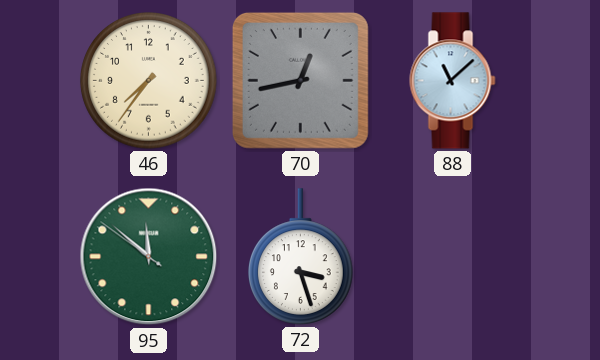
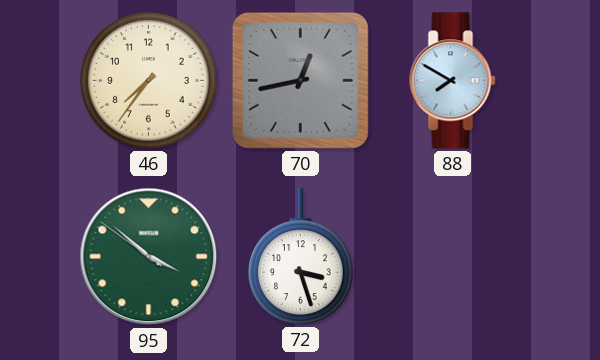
88: 11:08 -> 7:50
95: 11:51 -> 3:51
